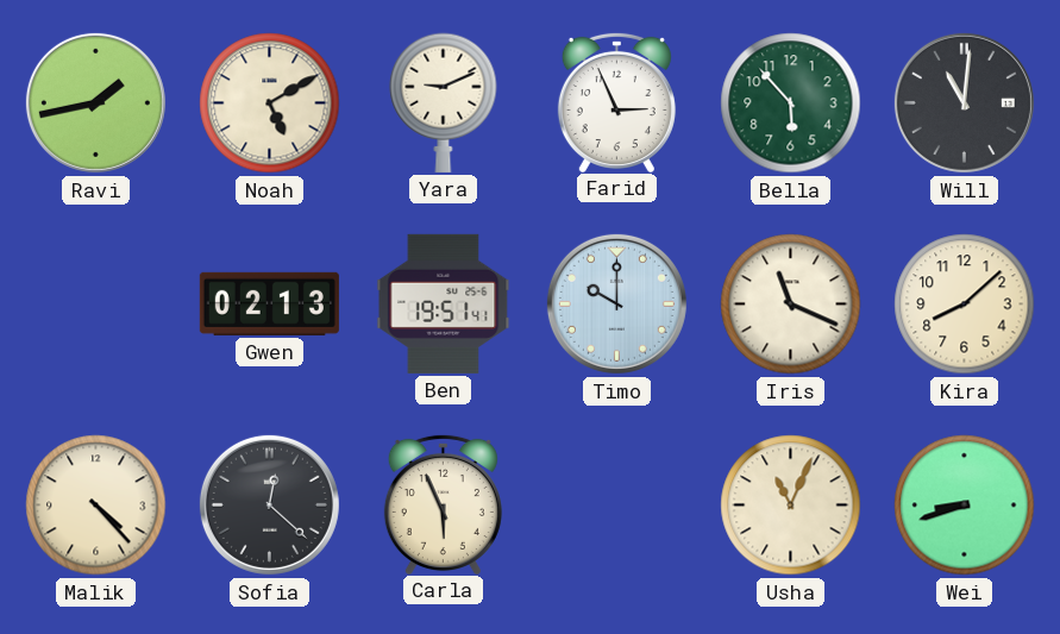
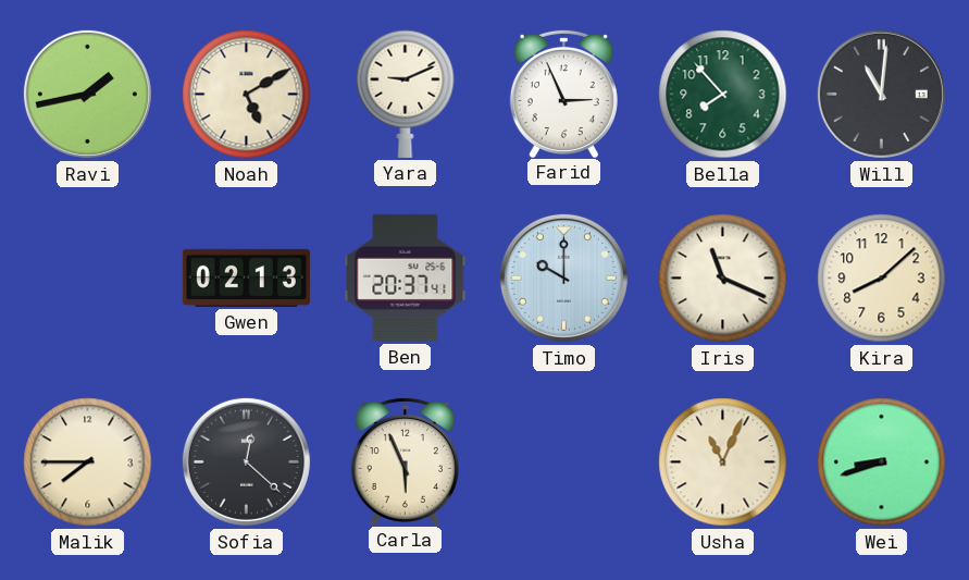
Bella: 5:53 -> 7:53
Ben: 19:51 -> 20:37
Malik: 4:23 -> 7:45
